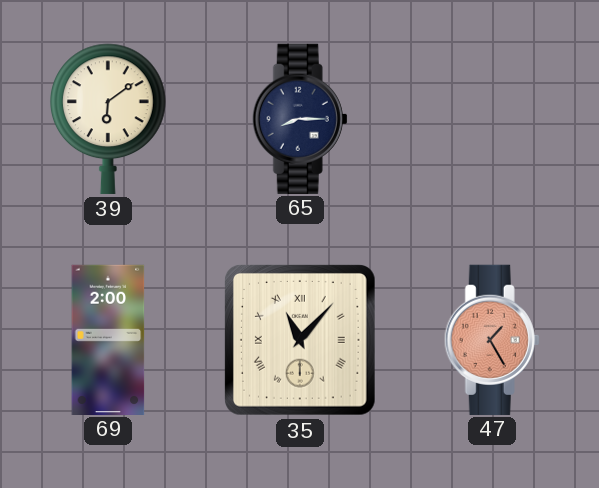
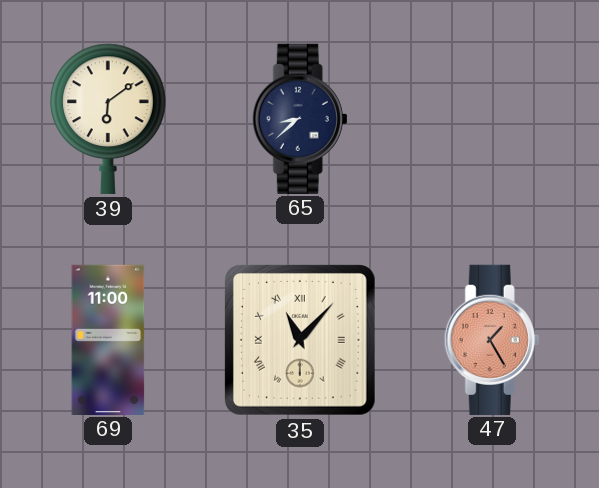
65: 8:15 -> 8:38
69: 2:00 -> 11:00
